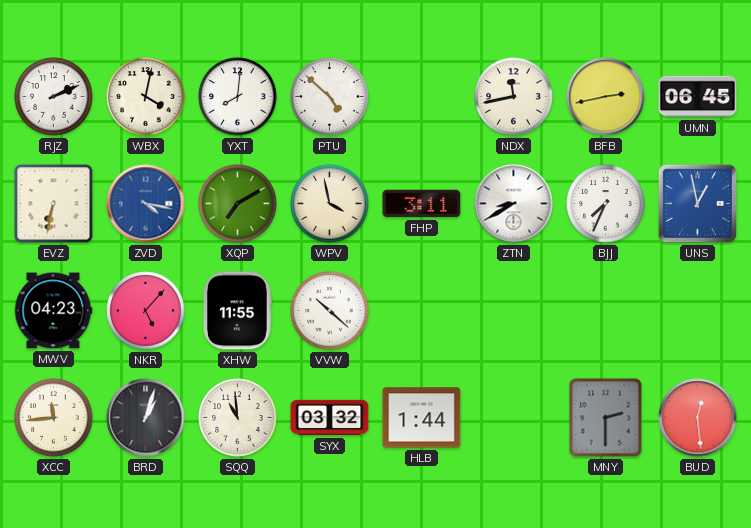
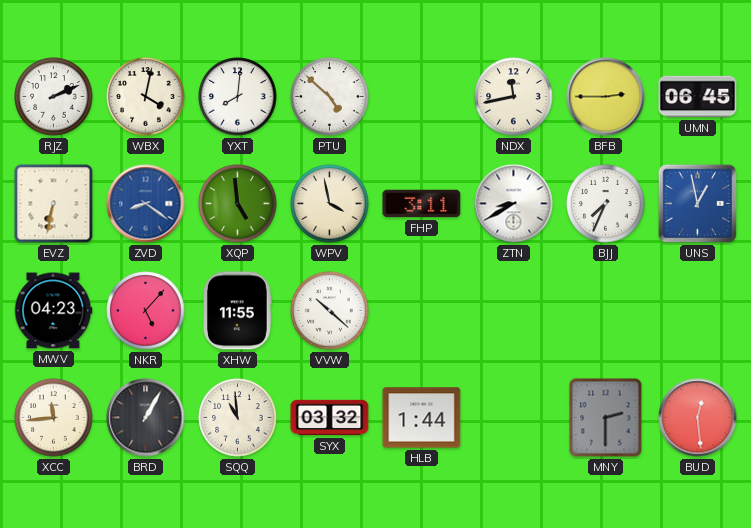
BFB: 2:43 -> 2:45
ZVD: 4:17 -> 8:21
XQP: 7:10 -> 4:59
BRD: 1:03 -> 1:05
